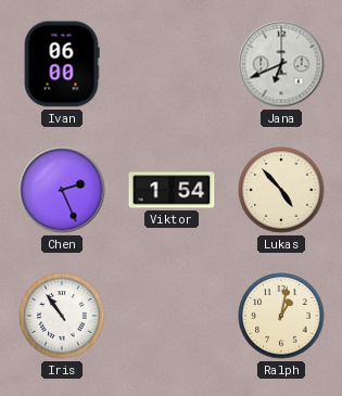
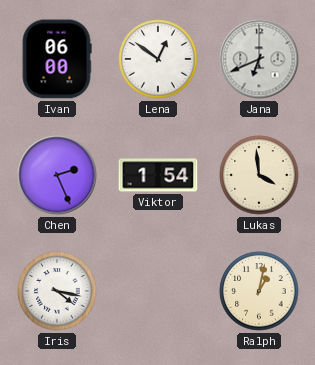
Lena: none -> 12:51
Lukas: 4:53 -> 3:59
Iris: 10:54 -> 4:17
